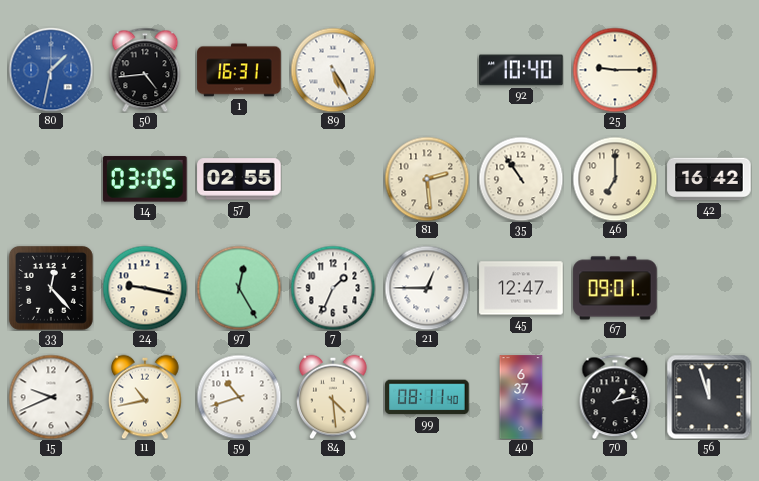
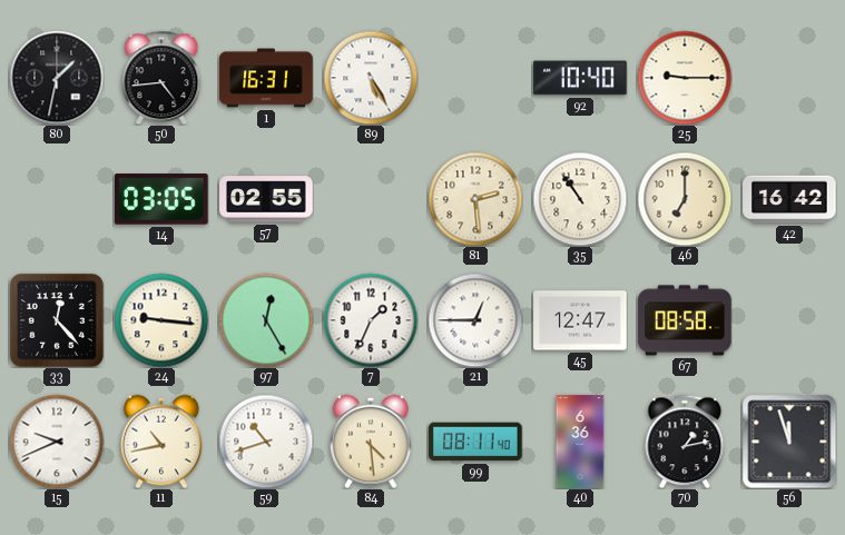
80 dial: blue -> black
24: 9:17 -> 9:16
67: 09:01 -> 08:58
40: 6:37 -> 6:36
